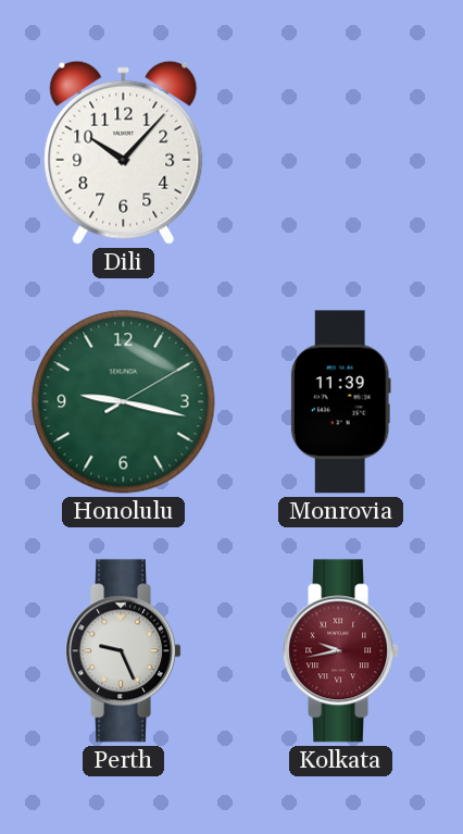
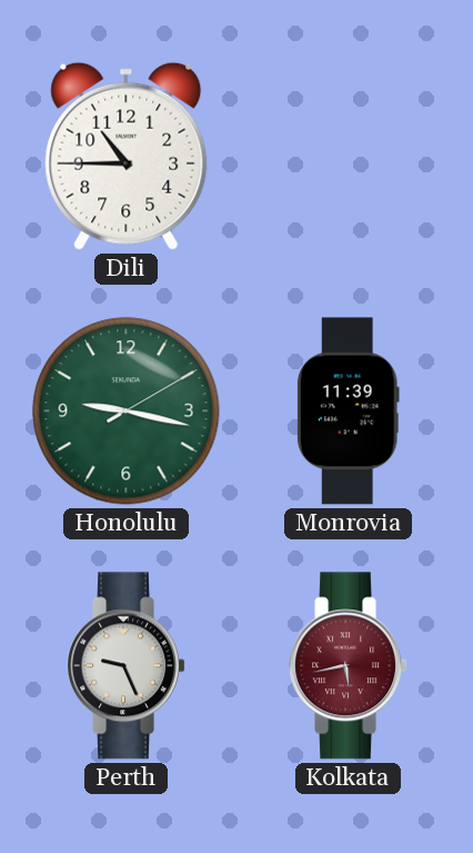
Dili: 10:07 -> 10:45
Kolkata: 9:43 -> 5:43
